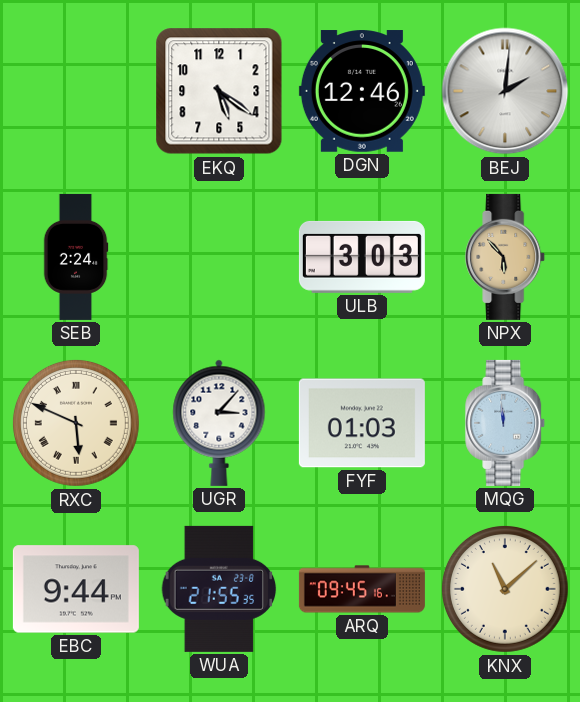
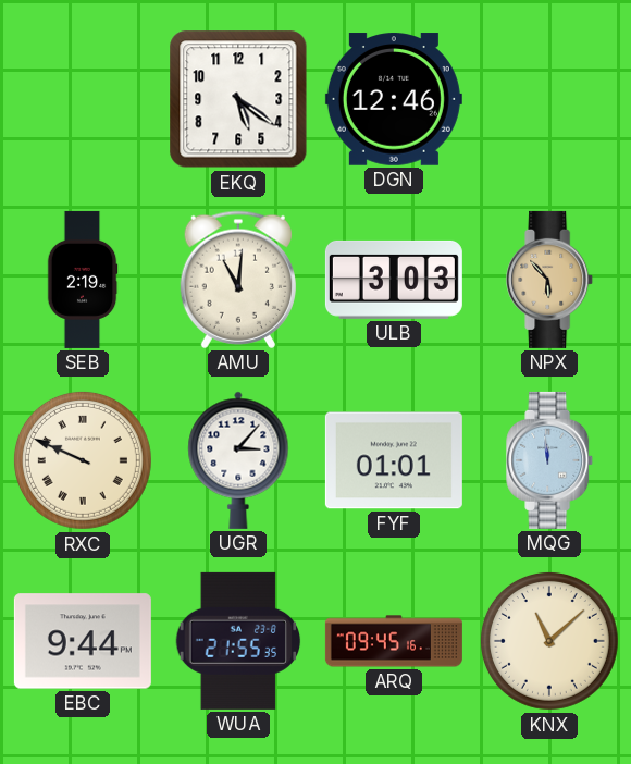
BEJ: 2:01 -> none
SEB: 2:24 -> 2:19
AMU: none -> 11:01
RXC: 5:49 -> 9:49
FYF: 01:03 -> 01:01
